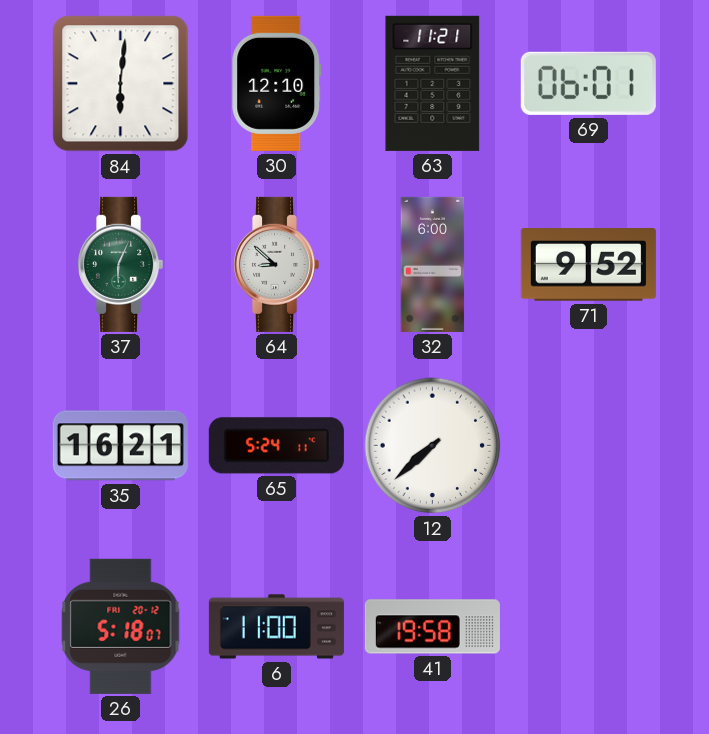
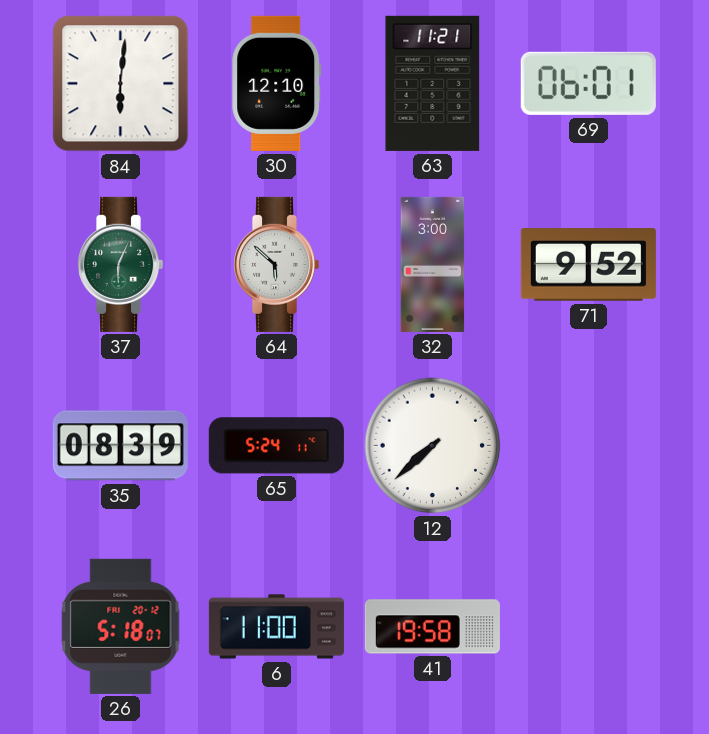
64: 8:52 -> 5:52
32: 6:00 -> 3:00
35: 16:21 -> 08:39
